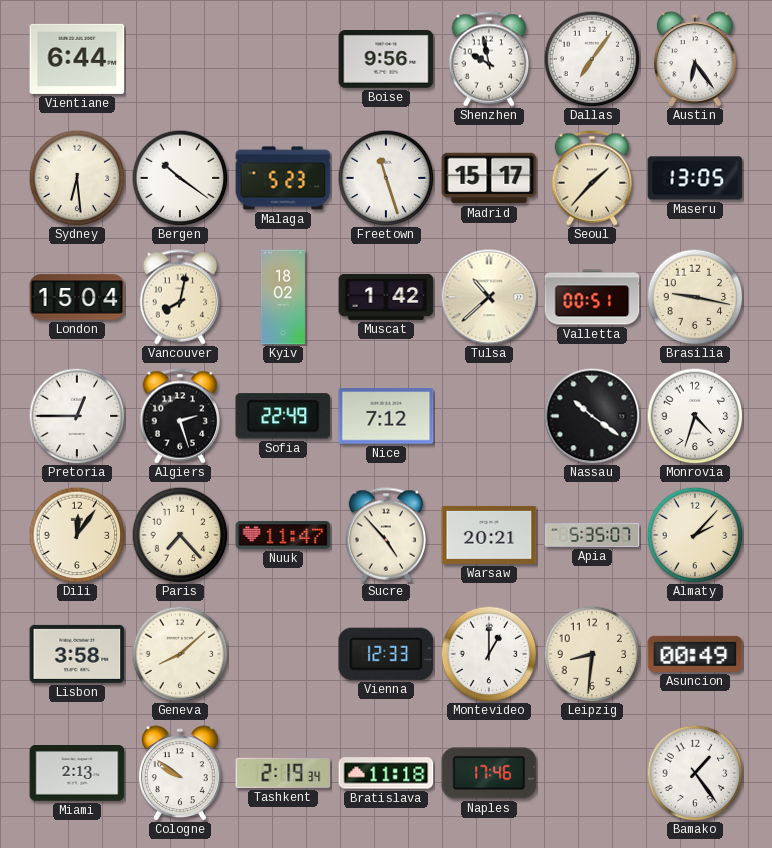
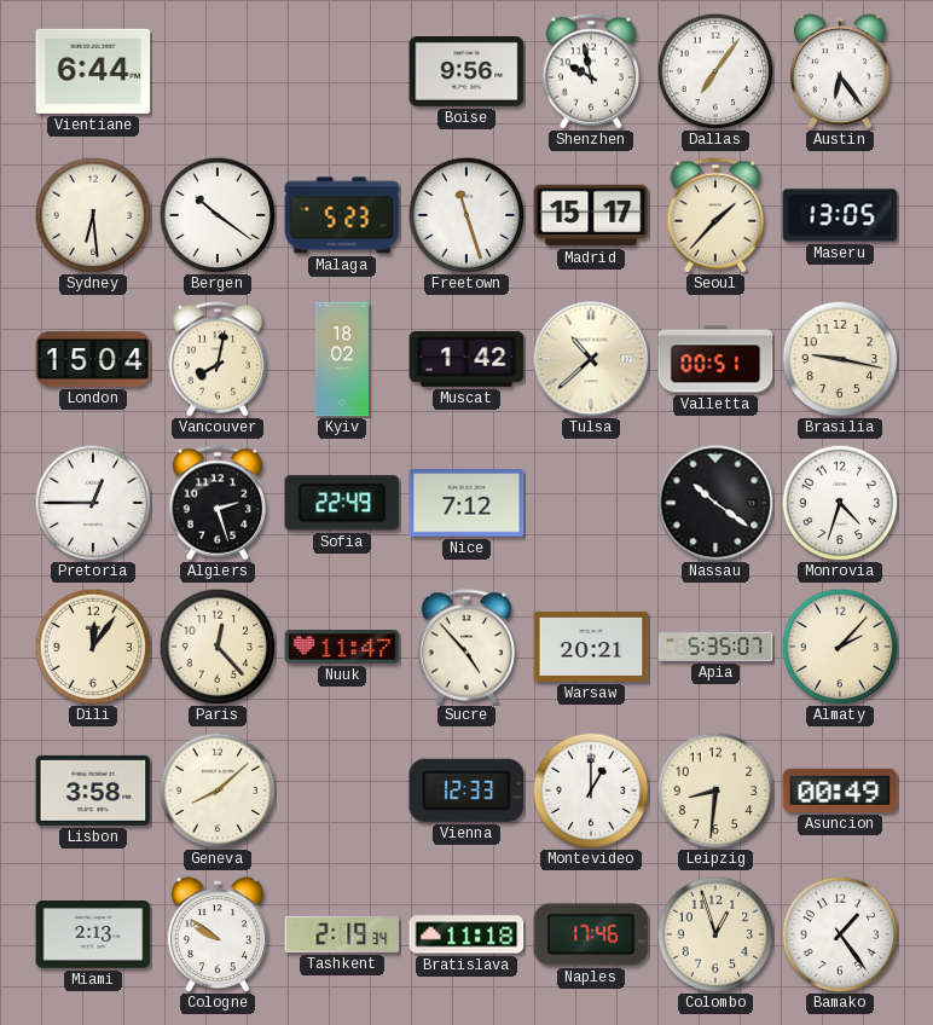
Paris: 7:23 -> 12:23
Colombo: none -> 12:57
